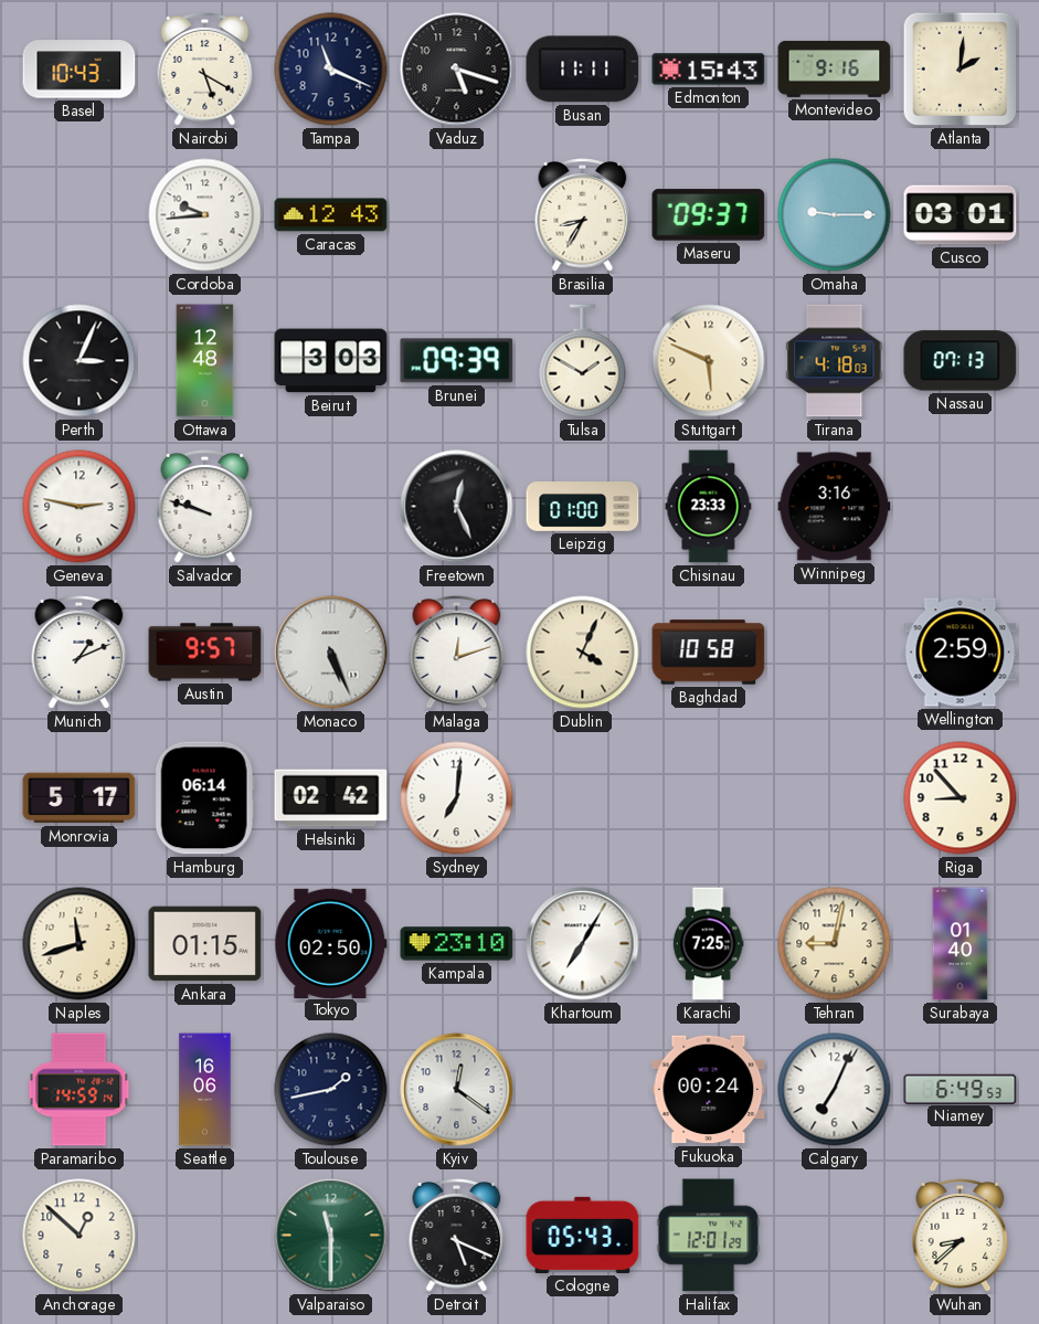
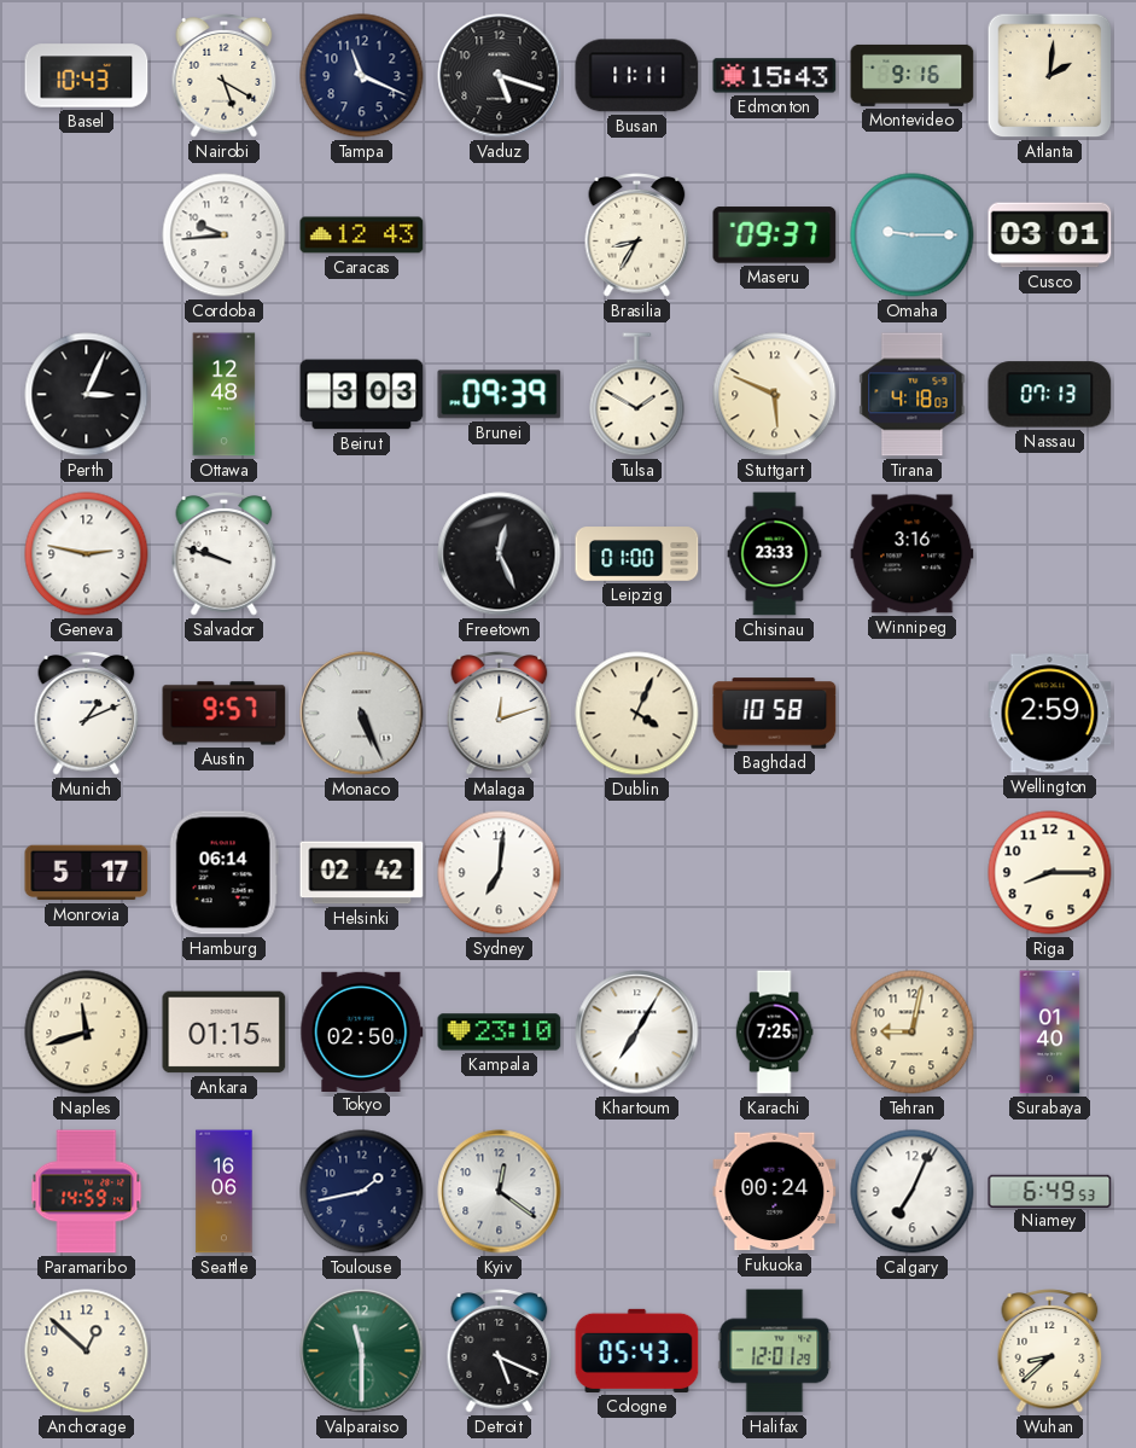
Riga: 8:53 -> 8:15
